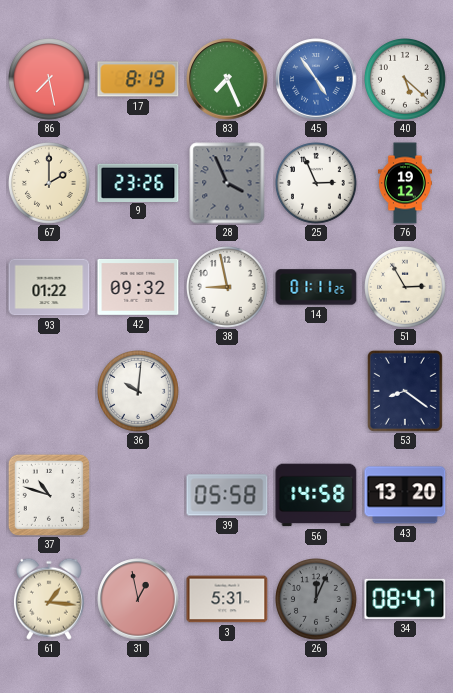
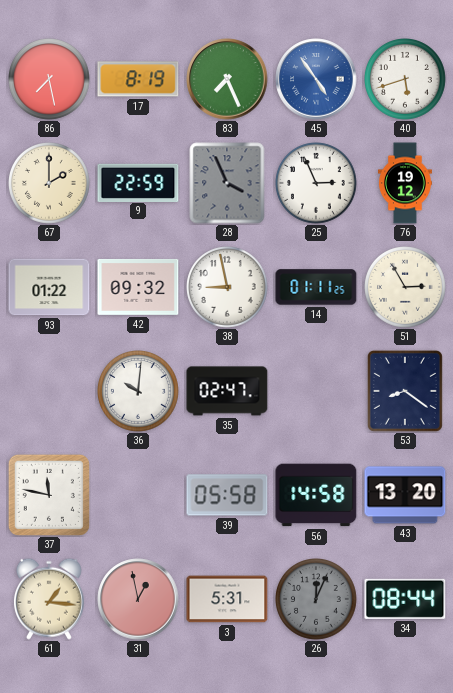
40: 5:22 -> 5:42
9: 23:26 -> 22:59
35: none -> 02:47
37: 10:48 -> 11:47
34: 08:47 -> 08:44
